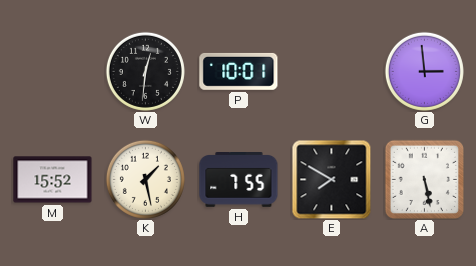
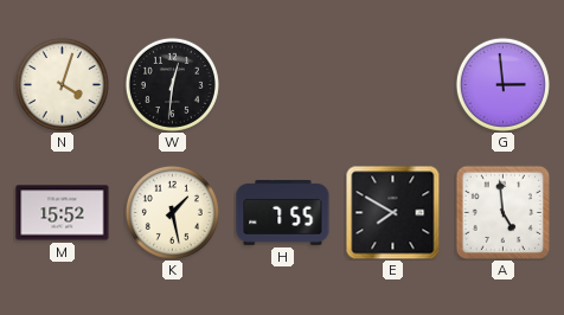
N: none -> 4:03
P: 10:01 -> none
A: 5:28 -> 4:59
